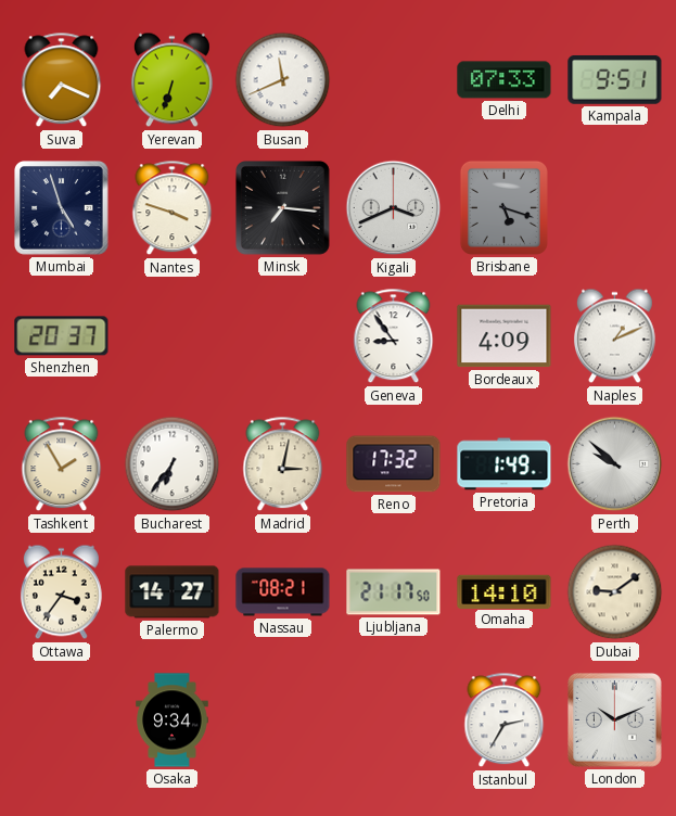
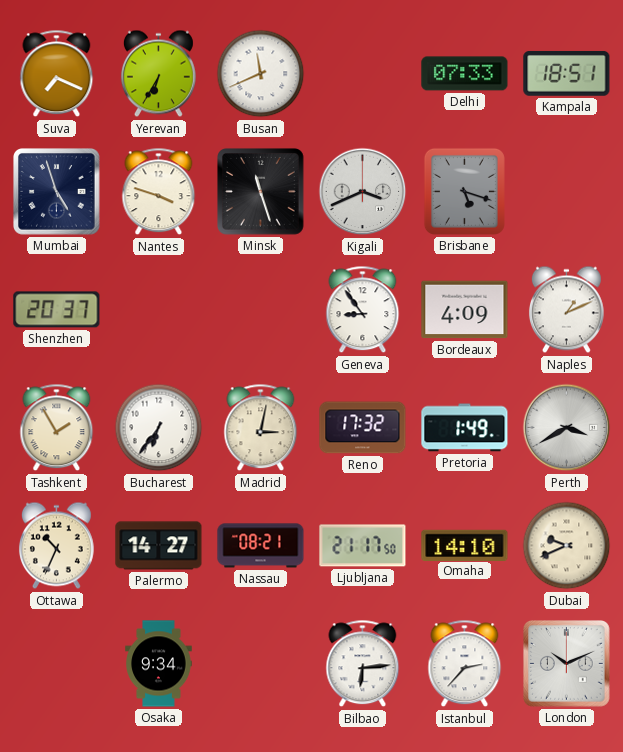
Yerevan: 6:33 -> 6:35
Kampala: 9:51 -> 18:51
Minsk: 7:16 -> 11:27
Perth: 9:52 -> 3:40
Ottawa: 3:36 -> 10:34
Dubai: 9:09 -> 9:41
Bilbao: none -> 6:14
Istanbul: 2:35 -> 2:37
